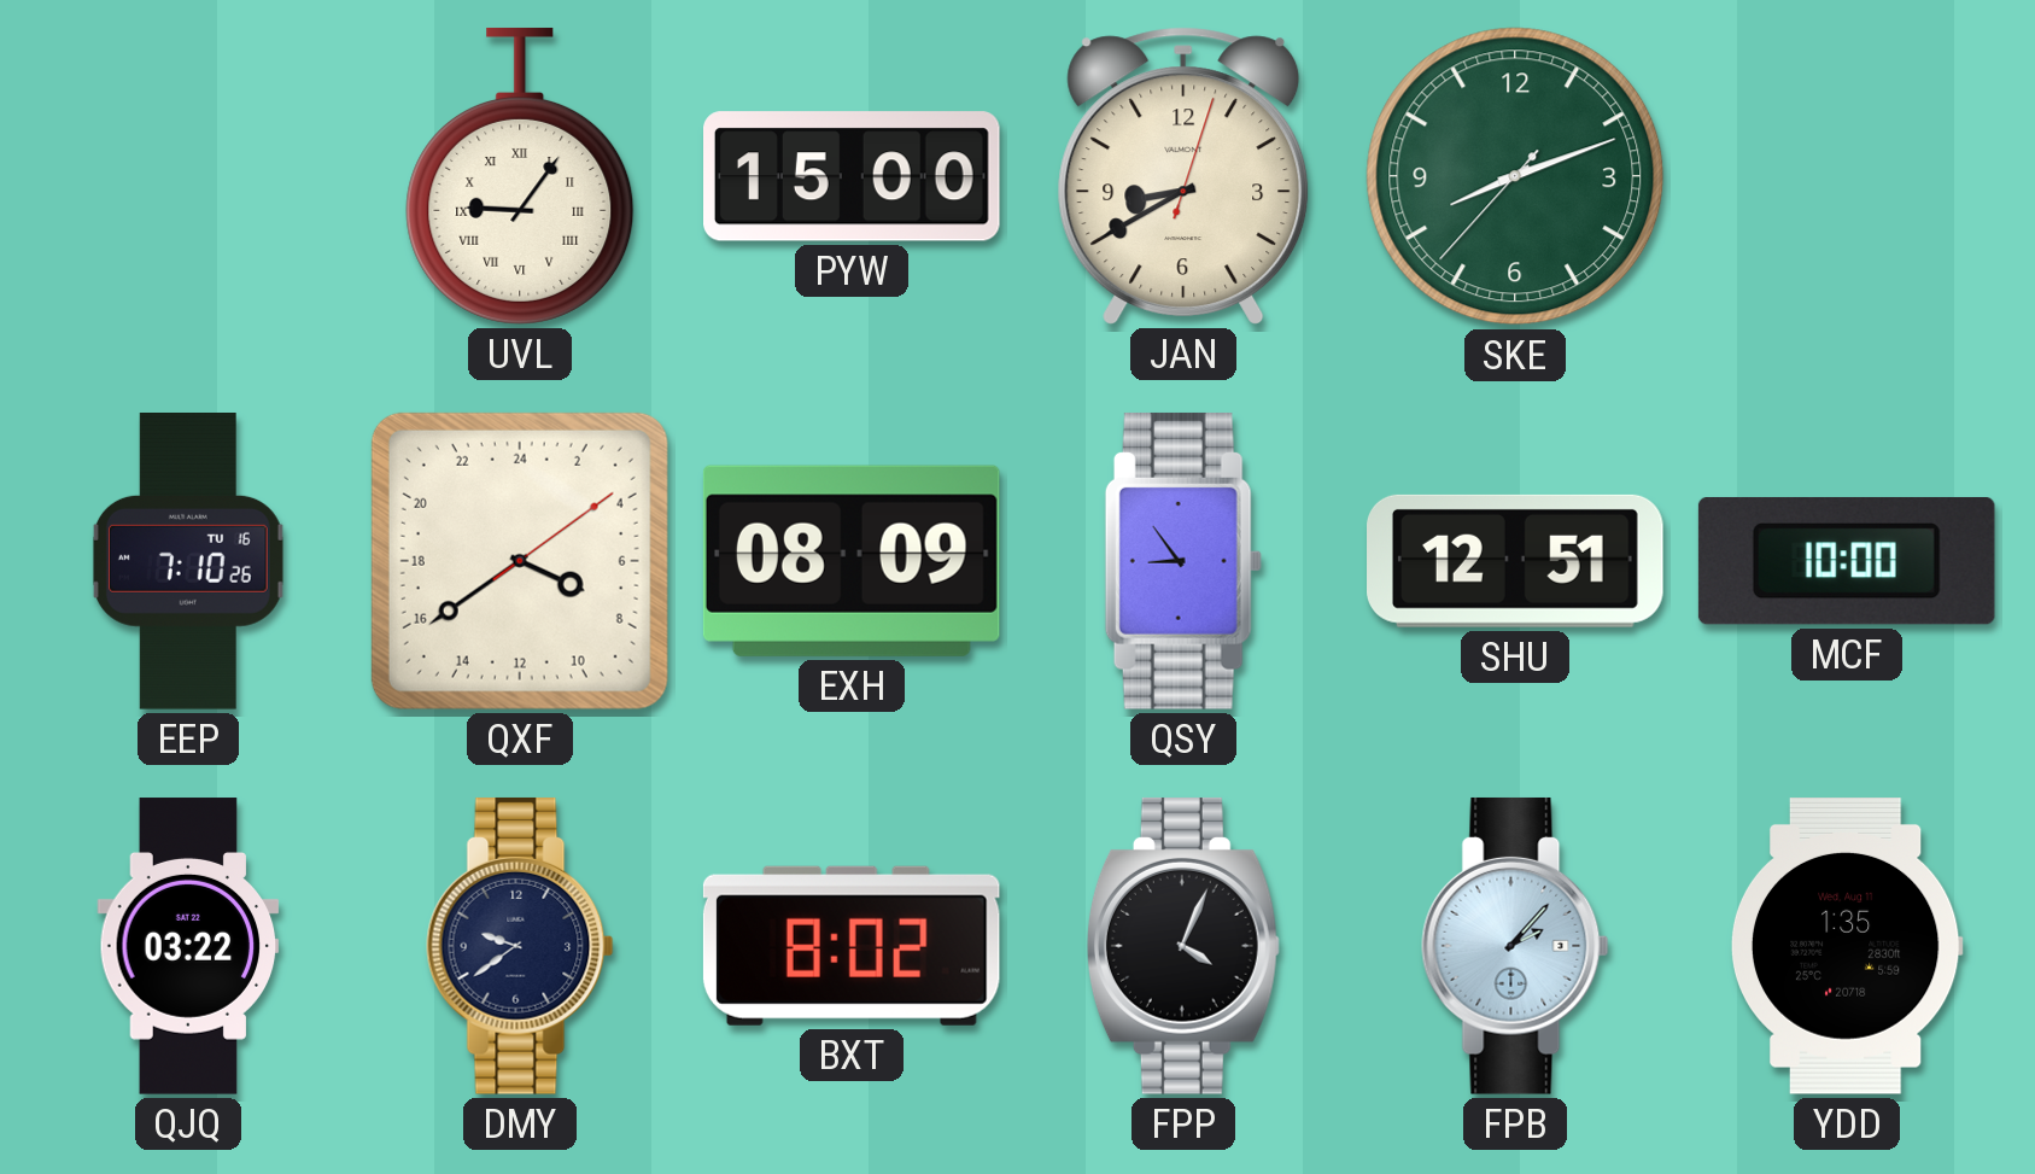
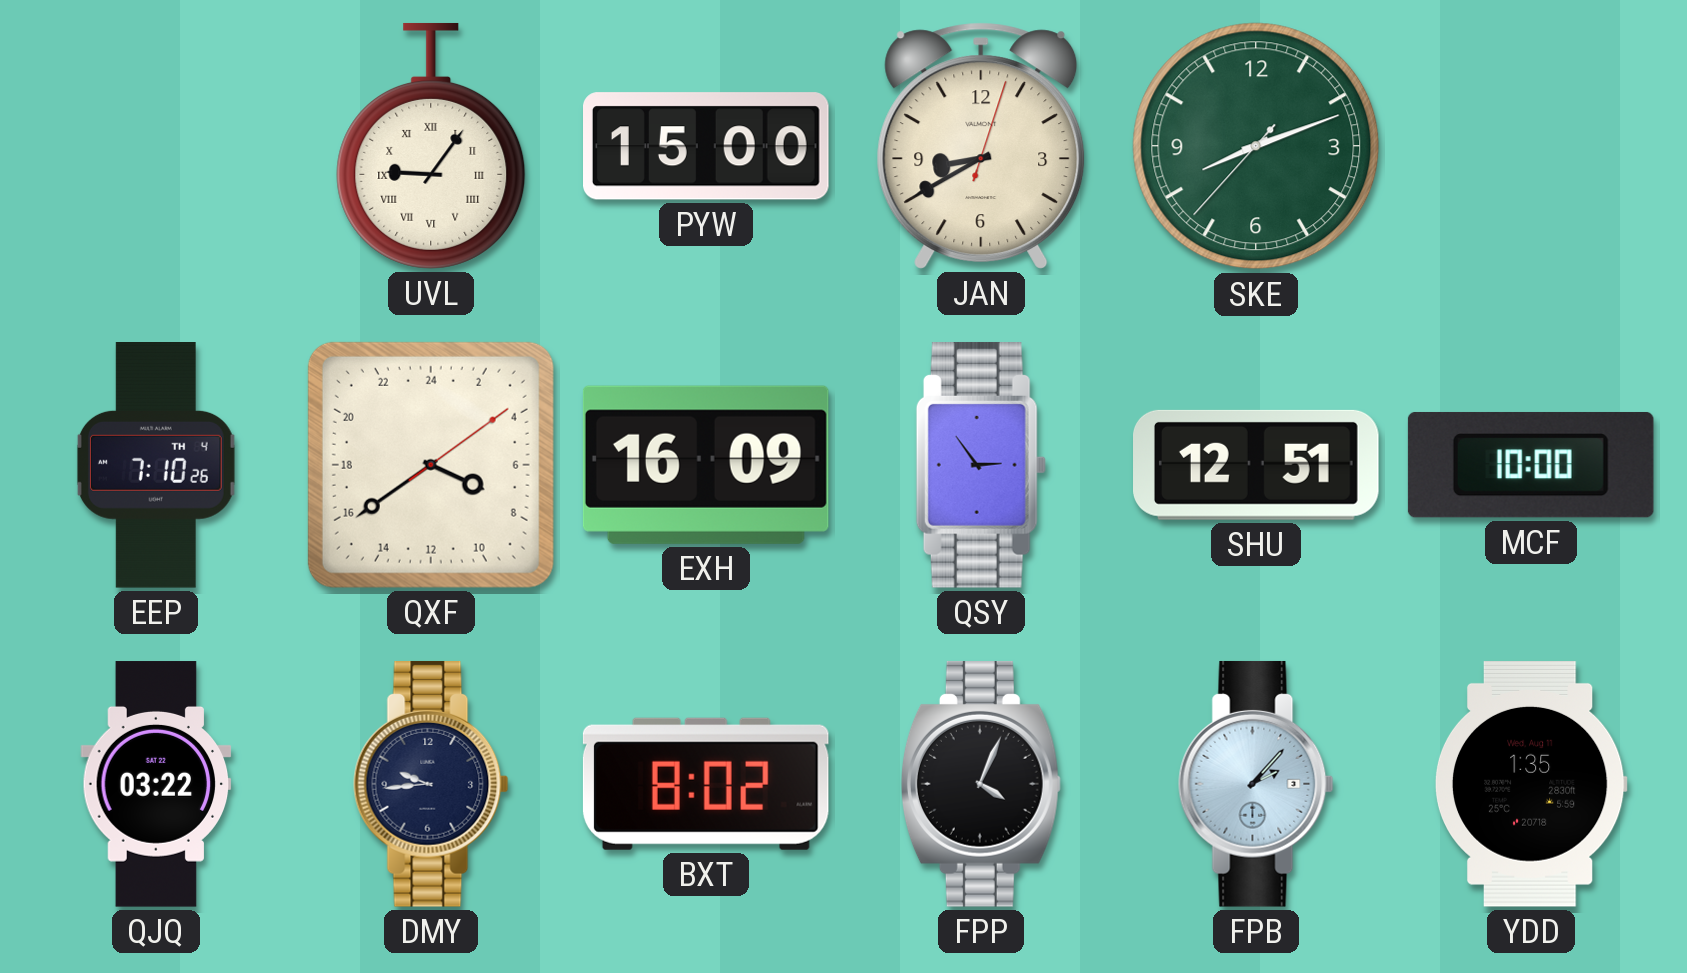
EEP date: TU 16 -> TH 4
EXH: 08:09 -> 16:09
QSY: 8:54 -> 2:54
DMY: 9:39 -> 9:44
